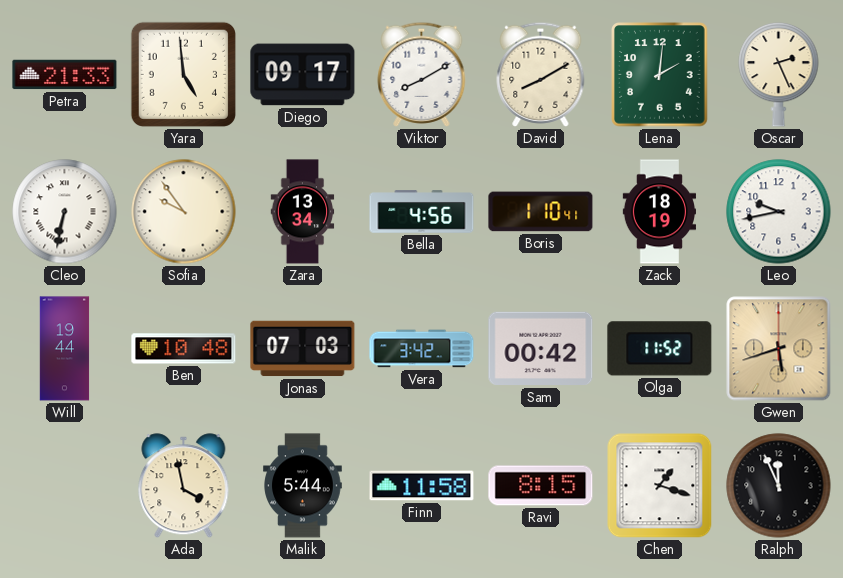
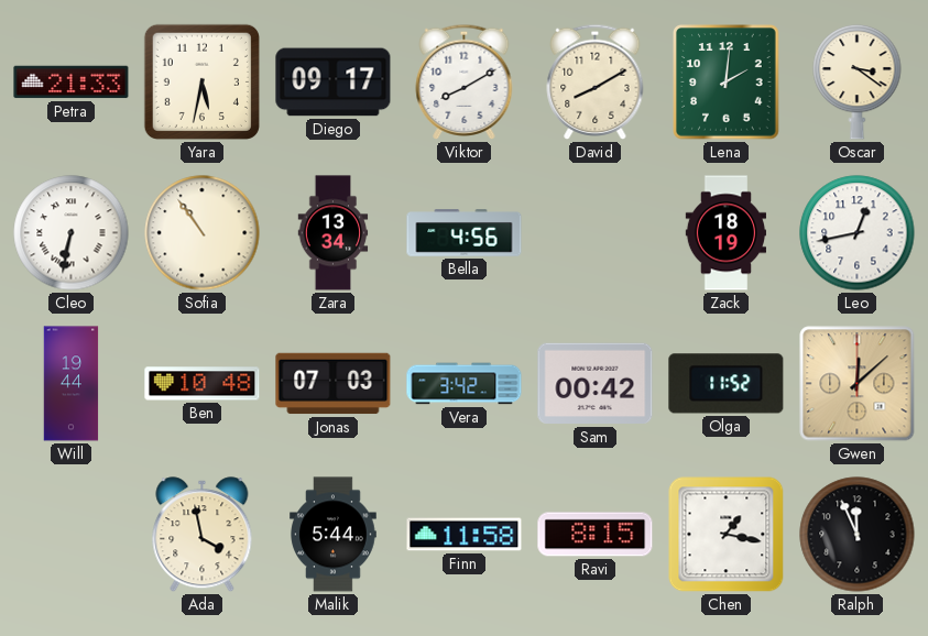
Yara: 4:59 -> 5:32
Oscar: 2:26 -> 3:21
Sofia: 9:54 -> 10:54
Boris: 1:10 -> none
Leo: 9:43 -> 12:43
Gwen: 5:42 -> 12:08
Chen: 1:18 -> 1:17
